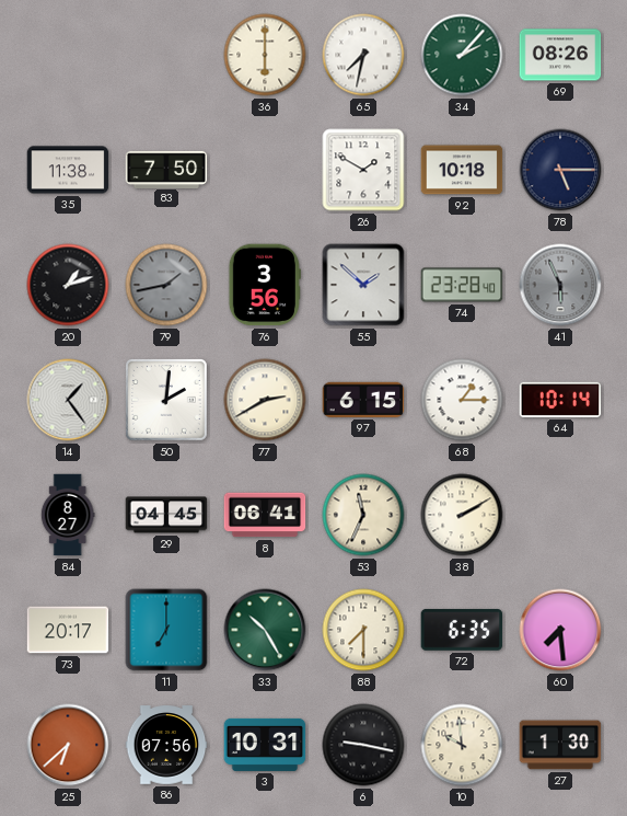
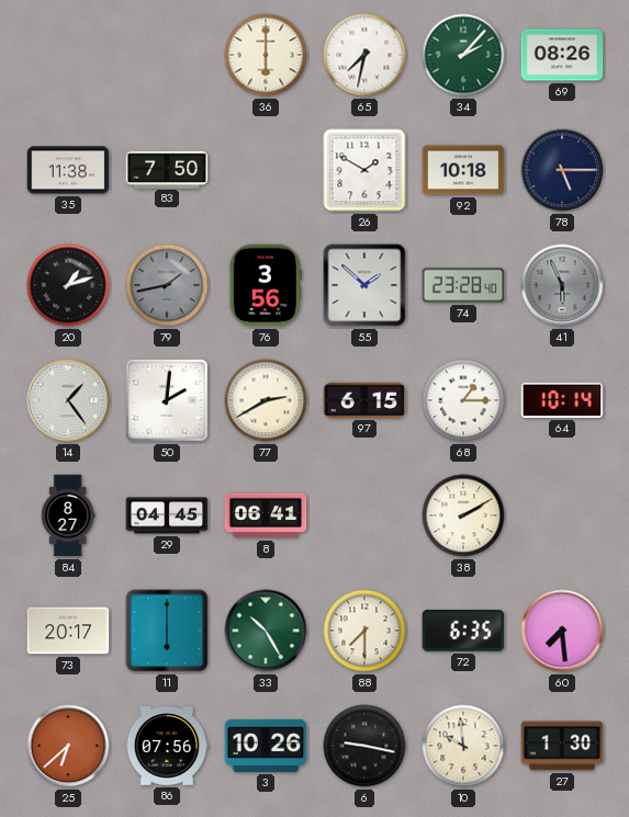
53: 11:34 -> none
11: 7:00 -> 6:00
3: 10:31 -> 10:26
